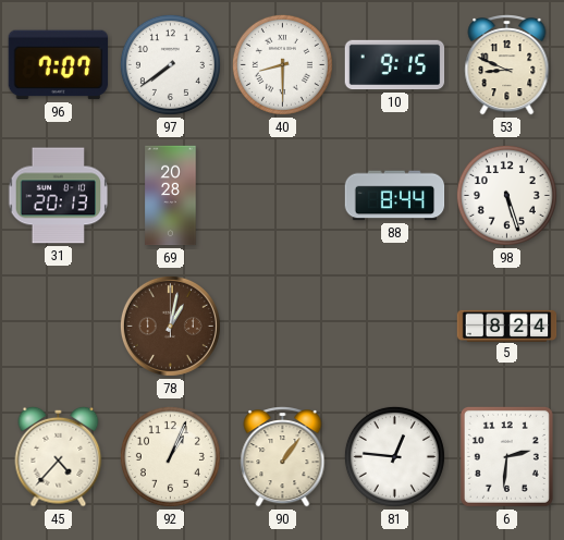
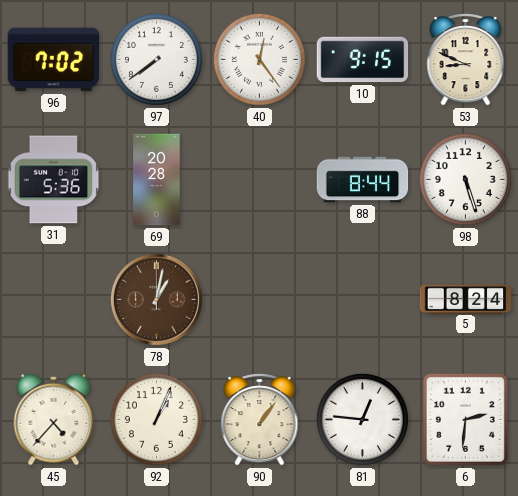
96: 7:07 -> 7:02
40: 8:30 -> 12:24
31: 20:13 -> 5:36
